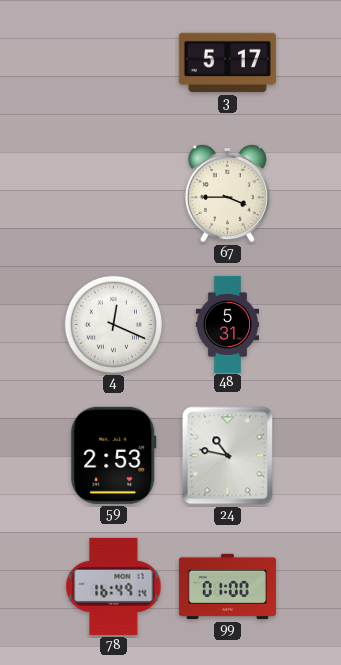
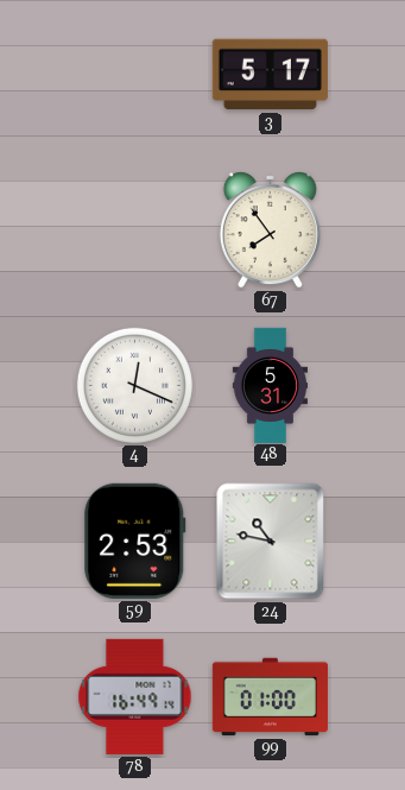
67: 3:45 -> 7:54
